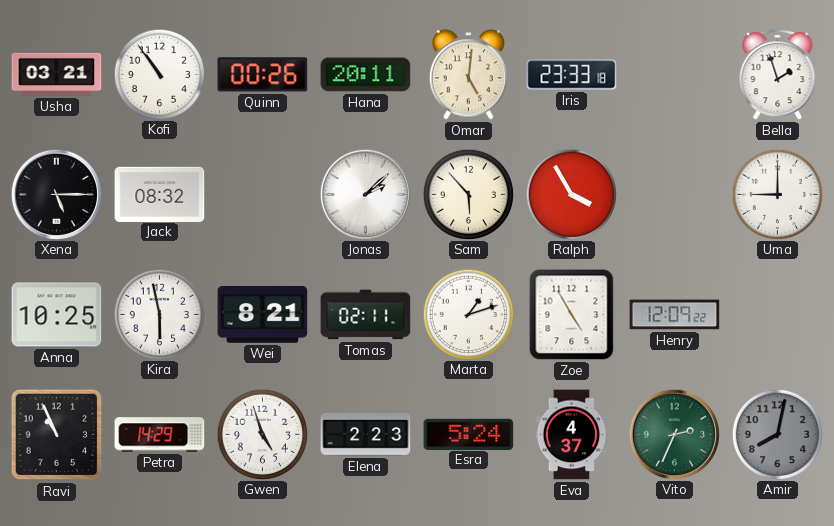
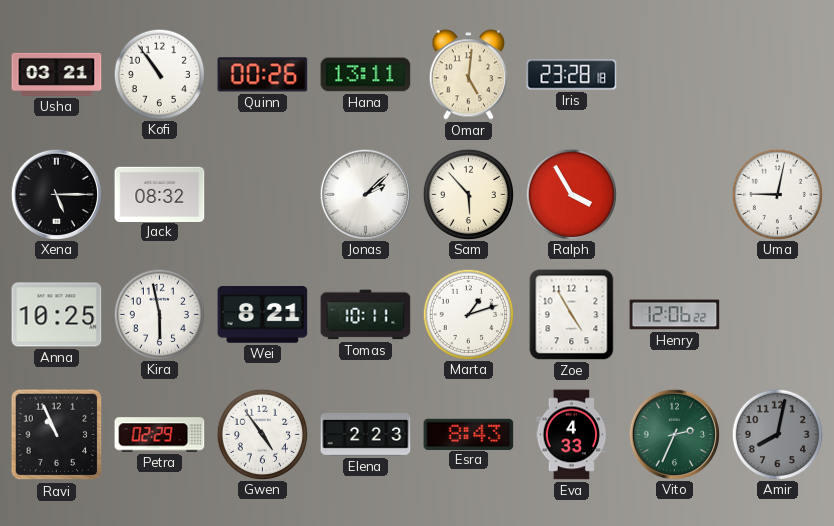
Hana: 20:11 -> 13:11
Iris: 23:33 -> 23:28
Bella: 1:57 -> none
Uma: 9:00 -> 9:02
Tomas: 02:11 -> 10:11
Henry: 12:09 -> 12:06
Petra: 14:29 -> 02:29
Gwen: 4:57 -> 4:54
Esra: 5:24 -> 8:43
Eva: 4:37 -> 4:33
